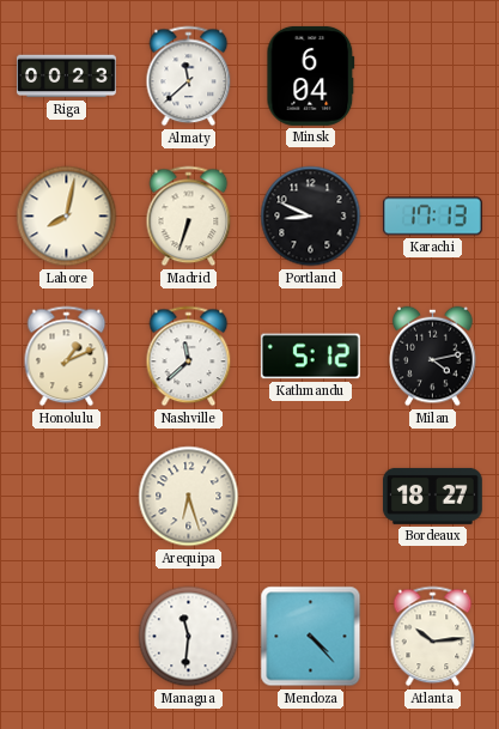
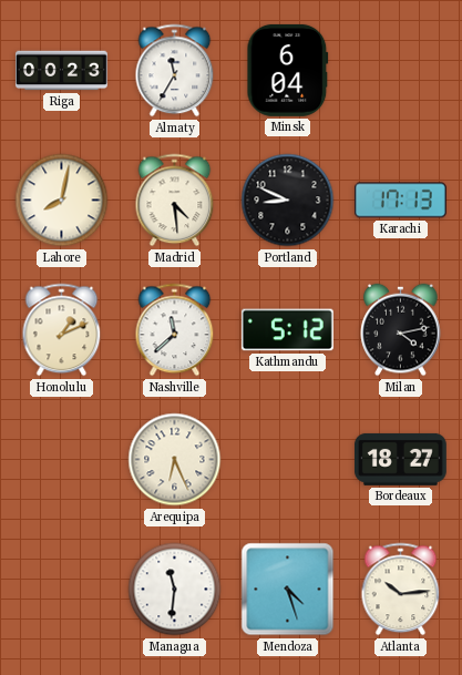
Almaty: 11:38 -> 11:35
Madrid: 6:33 -> 4:29
Arequipa: 6:27 -> 6:26
Mendoza: 4:23 -> 4:27
